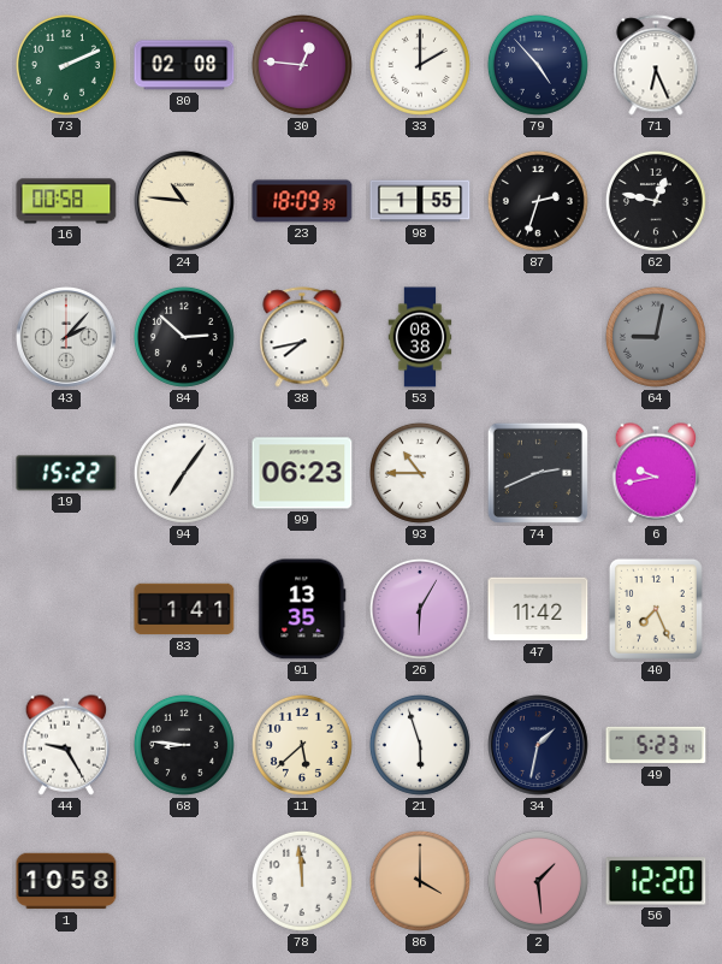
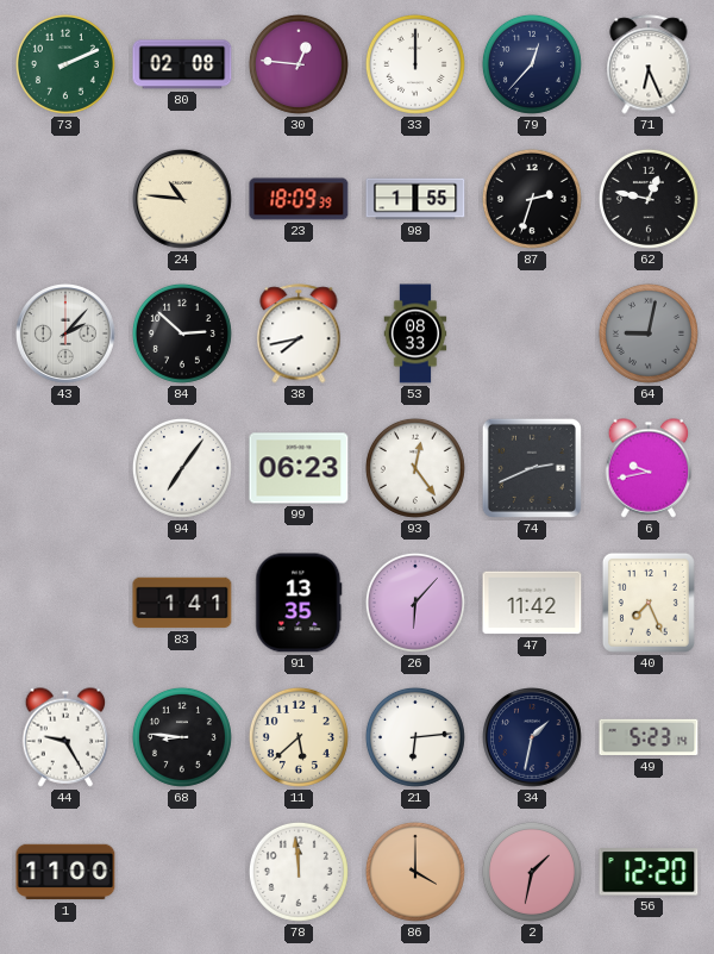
33: 2:00 -> 12:00
79: 4:53 -> 12:37
16: 00:58 -> none
53: 08:38 -> 08:33
19: 15:22 -> none
93: 10:45 -> 12:24
26: 6:05 -> 6:07
21: 5:57 -> 6:14
1: 10:58 -> 11:00
2: 1:29 -> 1:32
